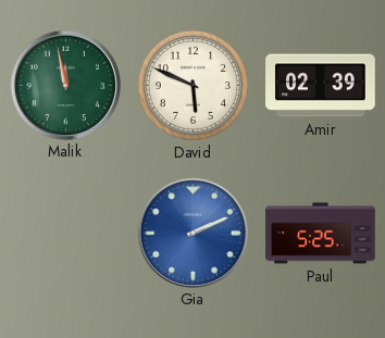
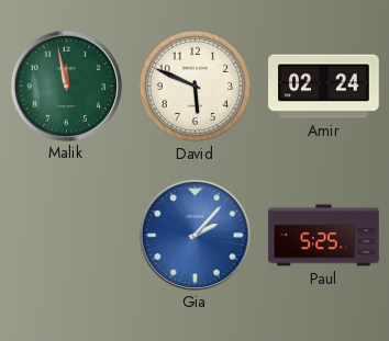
Amir: 02:39 -> 02:24
Gia: 2:11 -> 2:07
